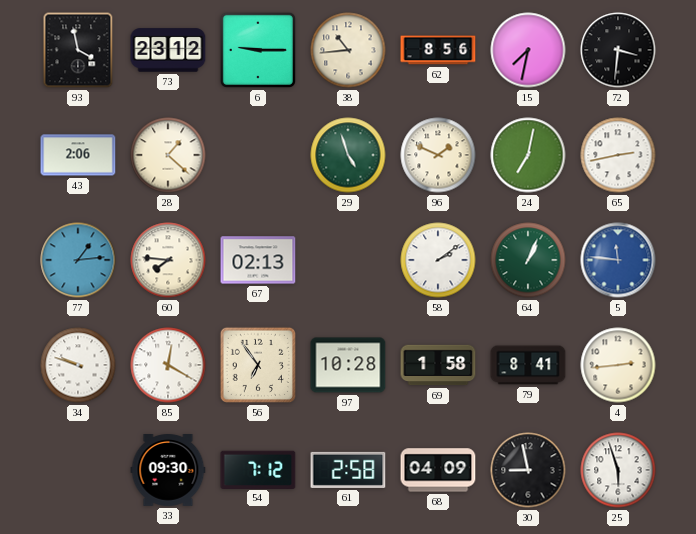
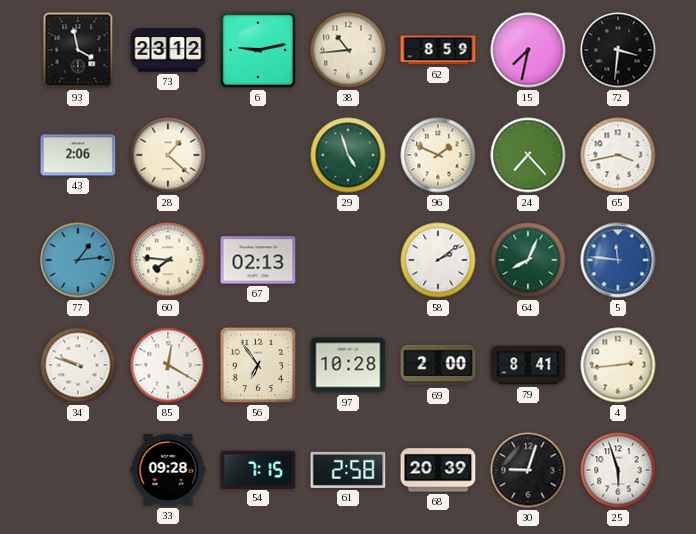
6: 9:15 -> 9:13
62: 8:56 -> 8:59
24: 7:02 -> 7:23
65: 2:43 -> 3:43
64: 1:04 -> 8:04
69: 1:58 -> 2:00
33: 09:30 -> 09:28
54: 7:12 -> 7:15
68: 04:09 -> 20:39
30: 8:58 -> 9:03
